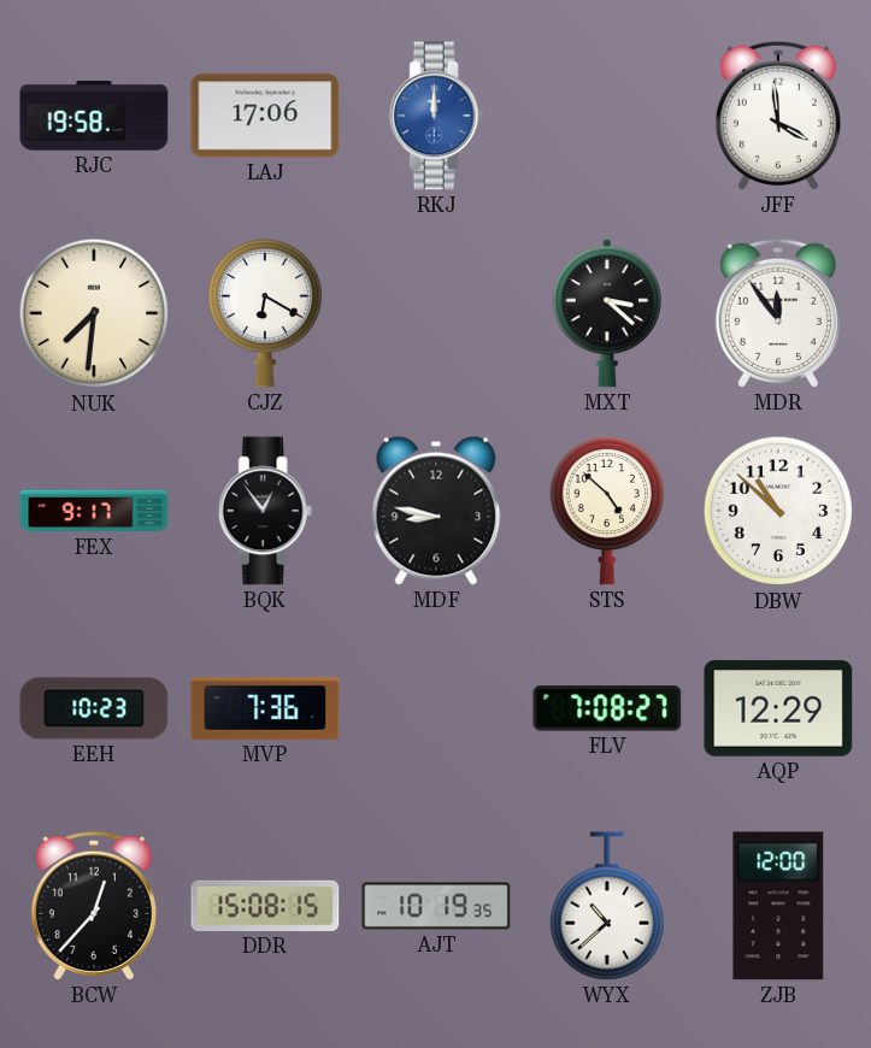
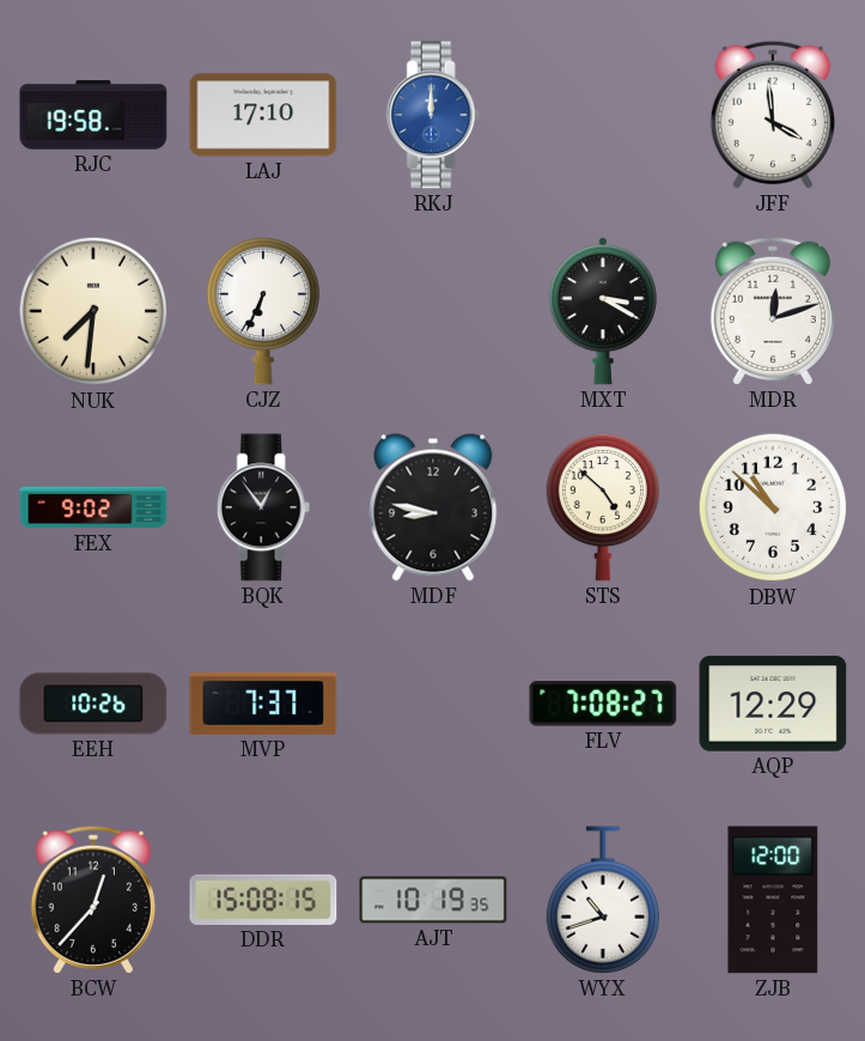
LAJ: 17:06 -> 17:10
CJZ: 6:20 -> 6:34
MXT: 3:22 -> 3:20
MDR: 11:54 -> 12:12
FEX: 9:17 -> 9:02
EEH: 10:23 -> 10:26
MVP: 7:36 -> 7:37
WYX: 10:38 -> 10:42
